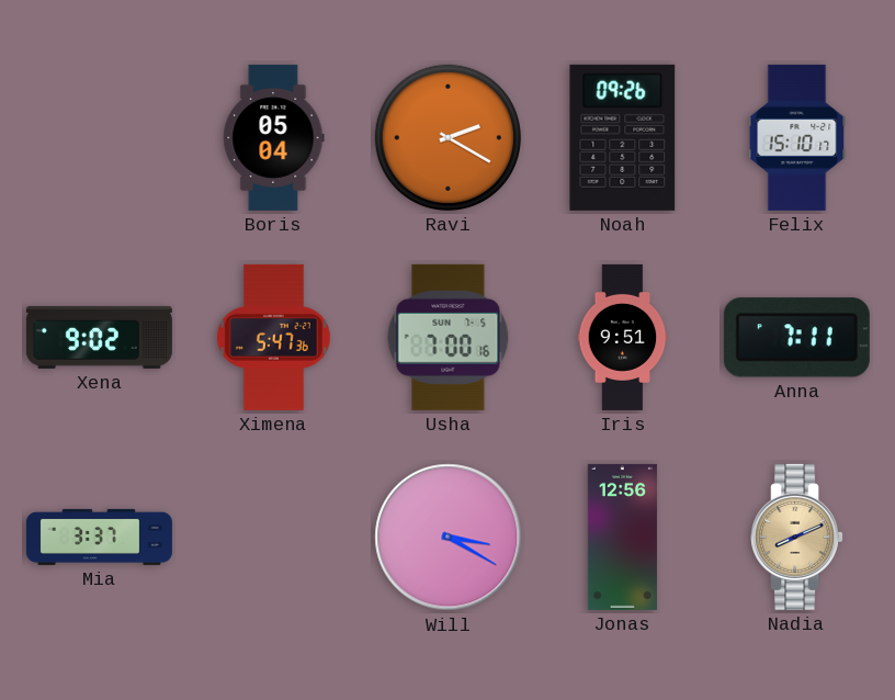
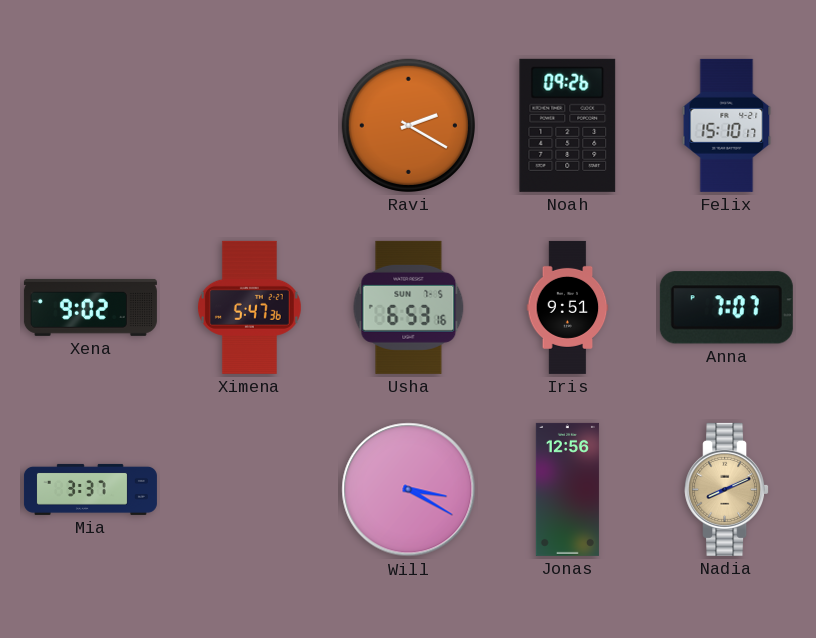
Boris: 05:04 -> none
Usha: 7:00 -> 6:53
Anna: 7:11 -> 7:07
